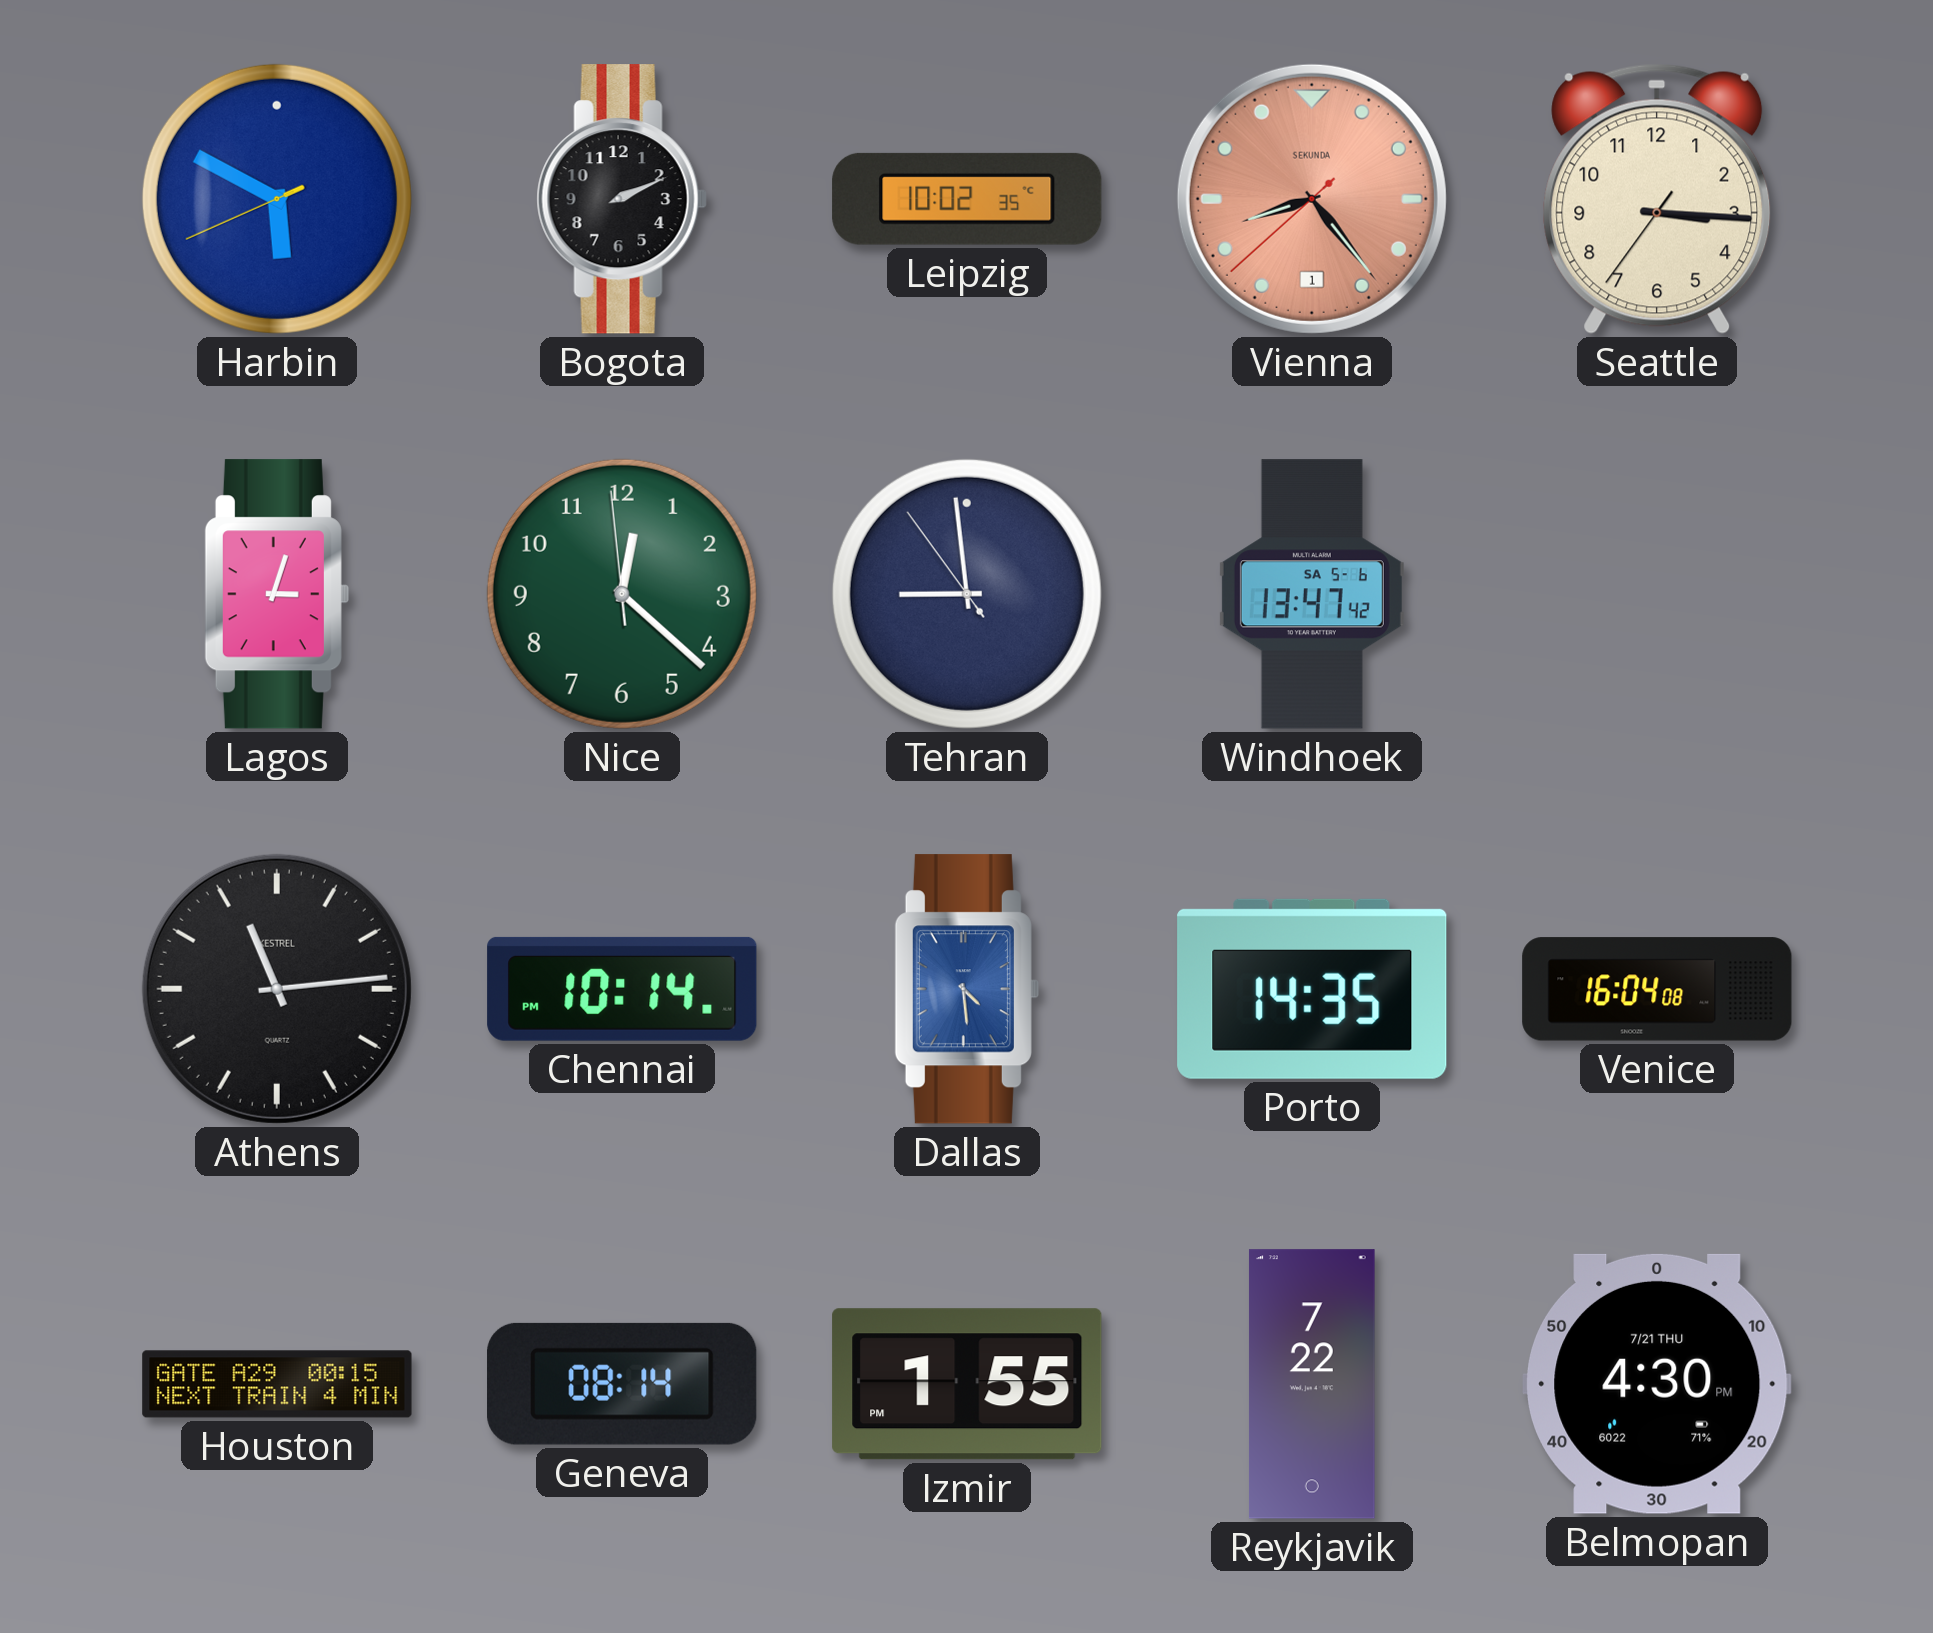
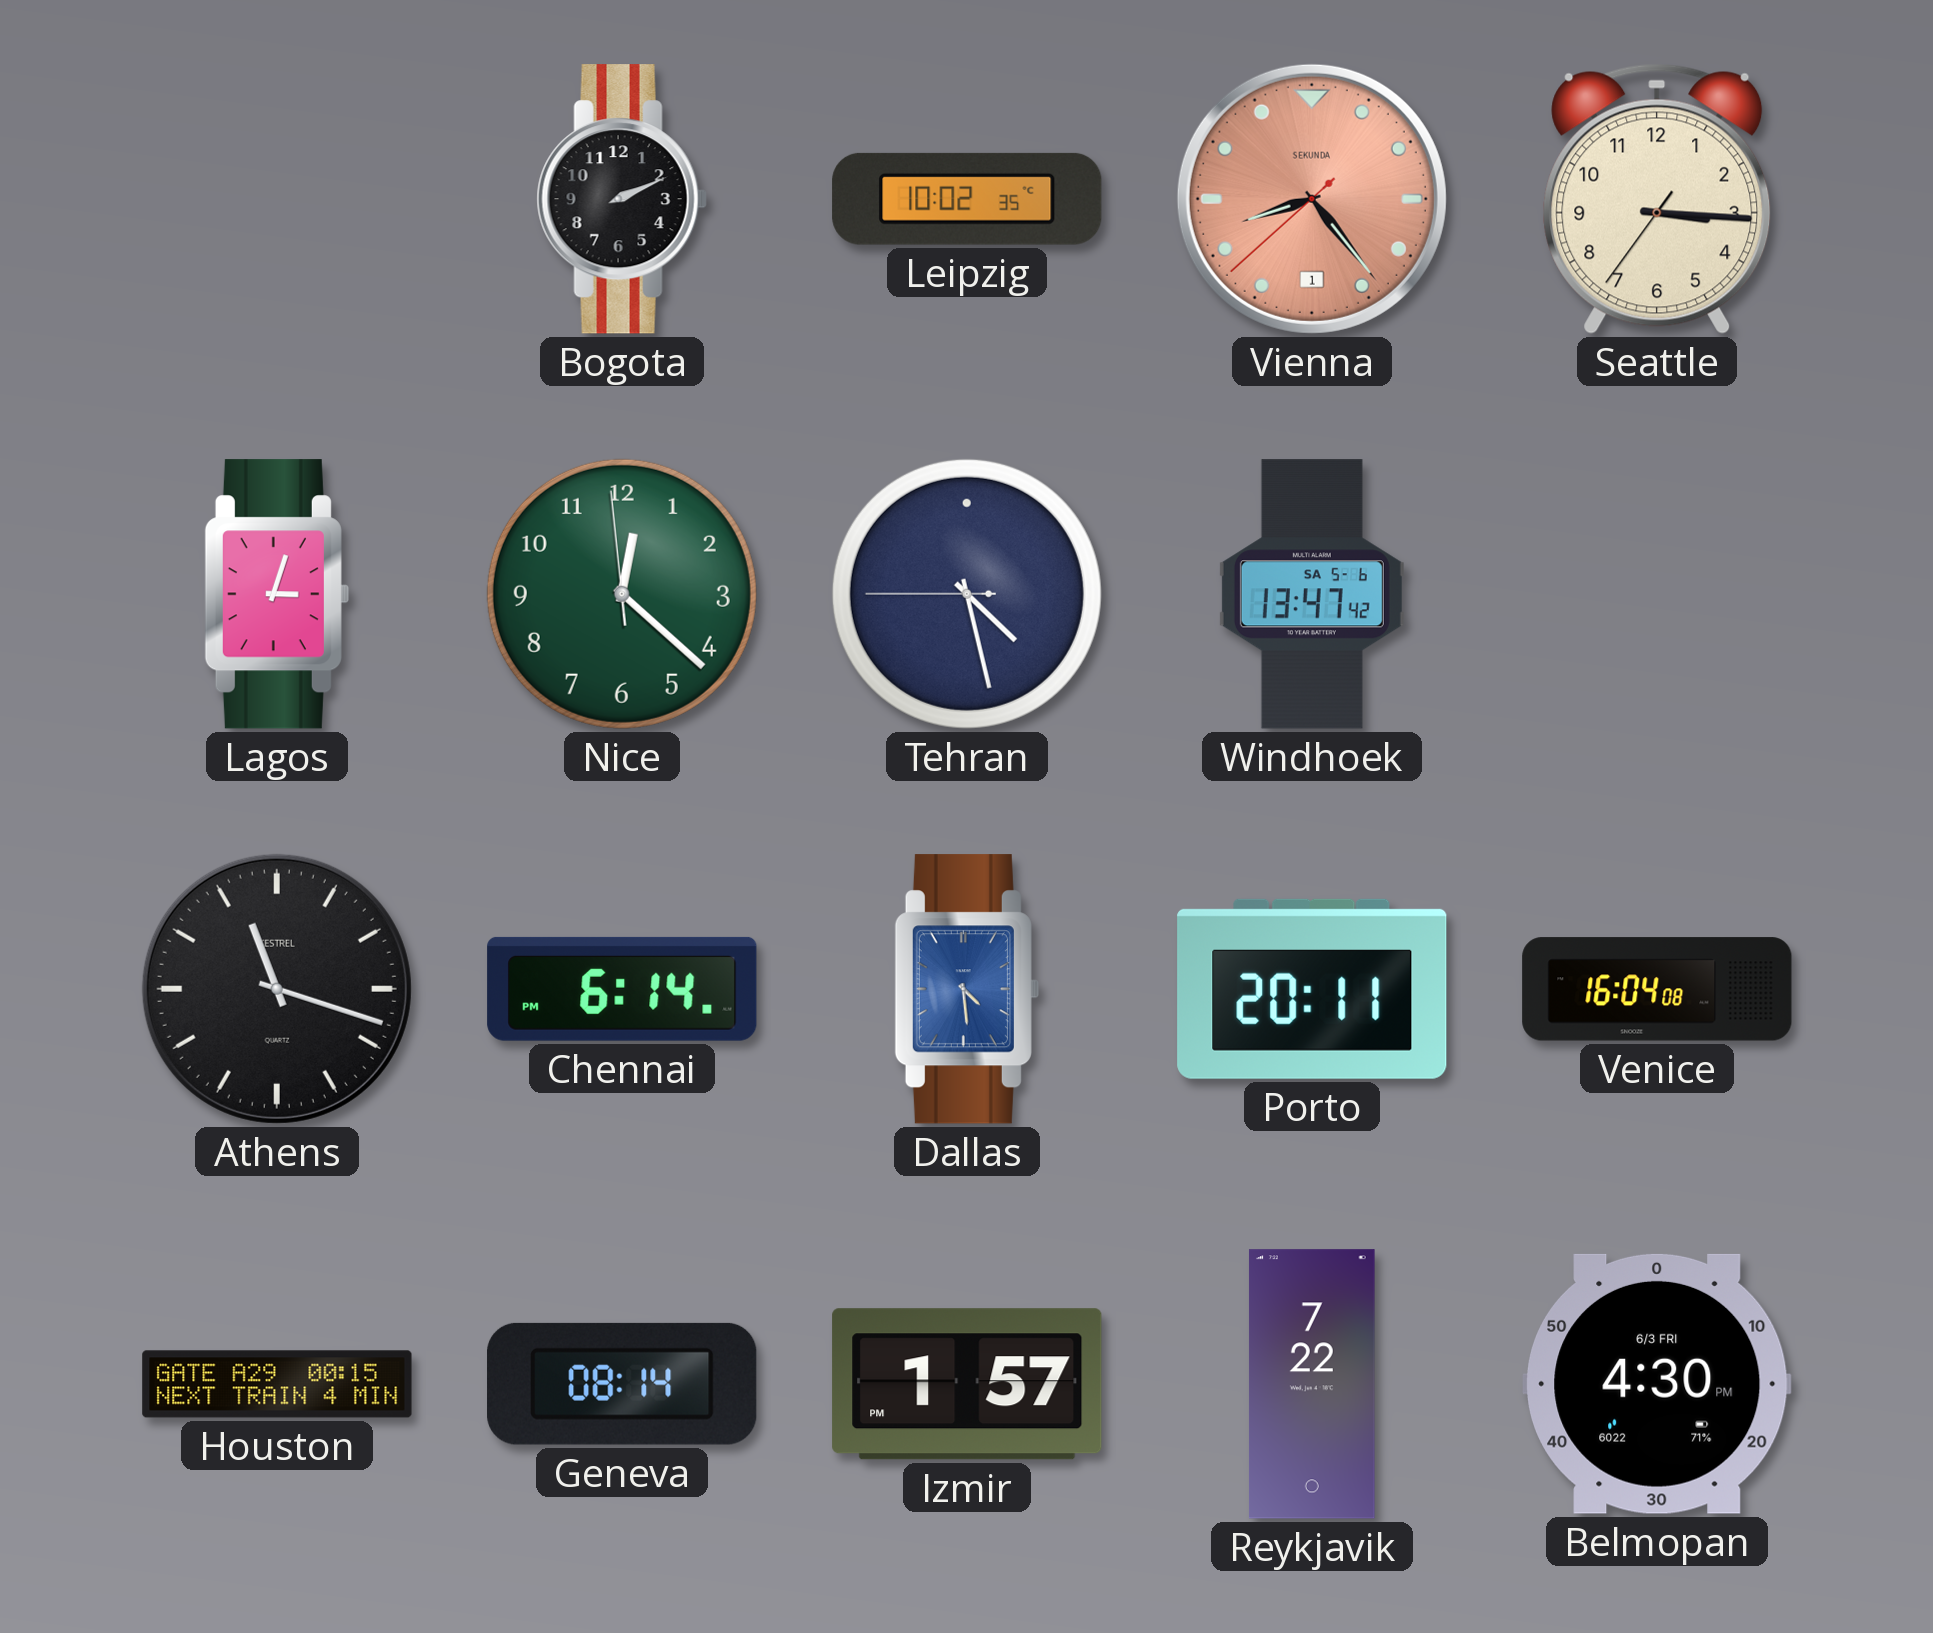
Harbin: 5:49 -> none
Tehran: 8:58 -> 4:27
Athens: 11:14 -> 11:18
Chennai: 10:14 -> 6:14
Porto: 14:35 -> 20:11
Izmir: 1:55 -> 1:57
Belmopan date: 7/21 THU -> 6/3 FRI
